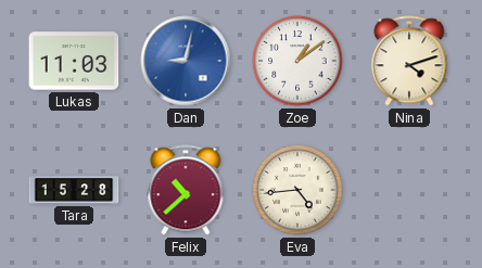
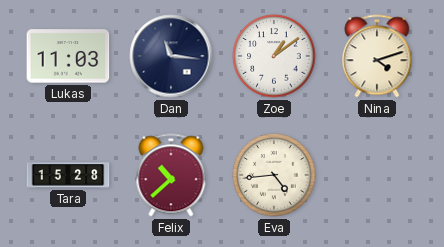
Dan: 9:02 -> 11:16
Dan dial: blue -> navy
